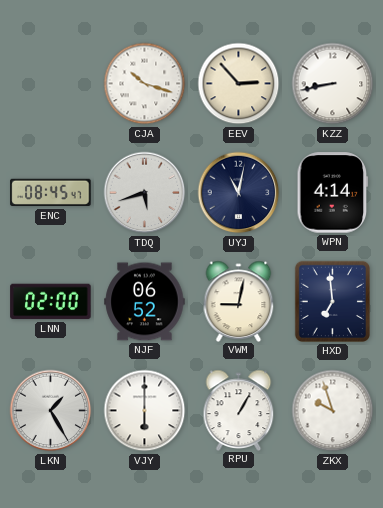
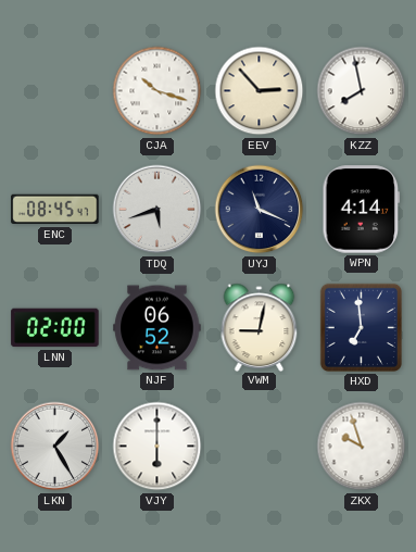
KZZ: 8:43 -> 7:58
UYJ: 11:02 -> 11:19
RPU: 1:05 -> none
